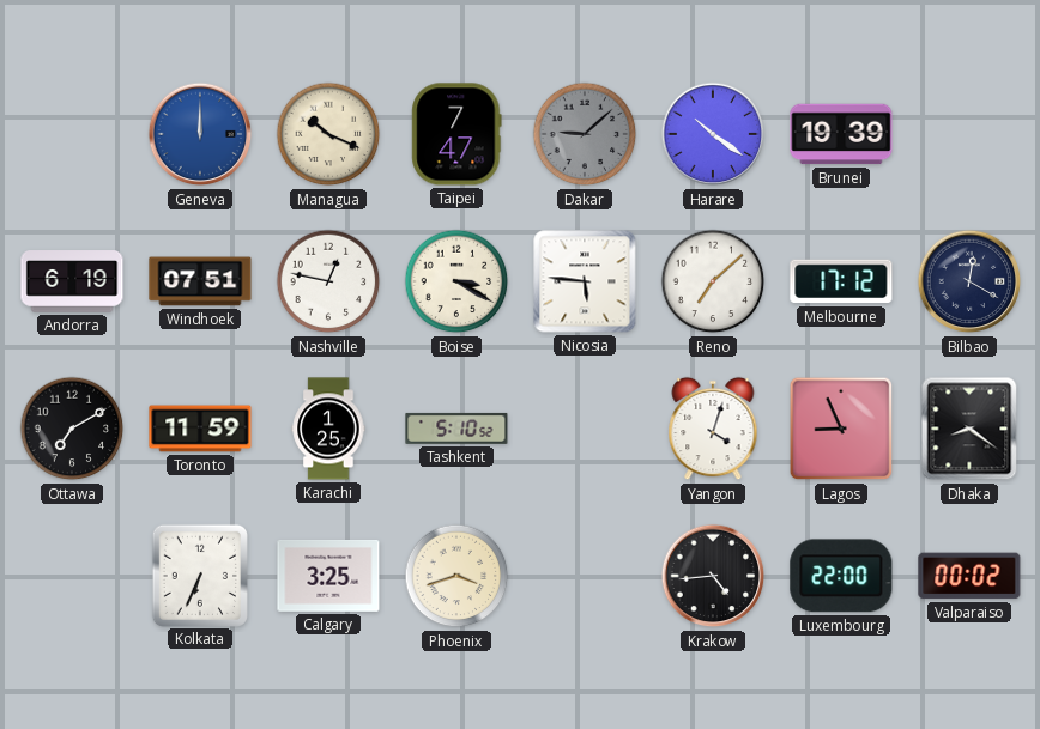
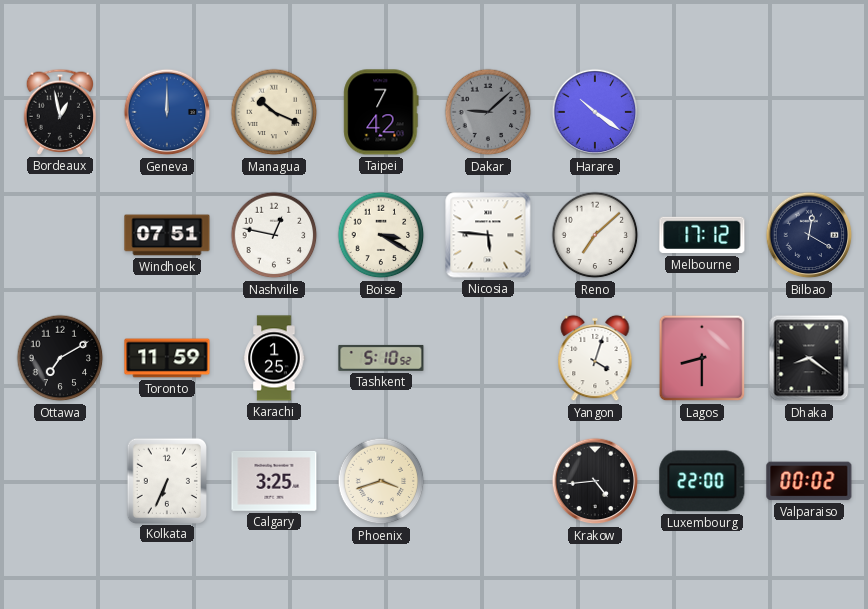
Bordeaux: none -> 12:58
Taipei: 7:47 -> 7:42
Brunei: 19:39 -> none
Andorra: 6:19 -> none
Lagos: 8:56 -> 8:30
